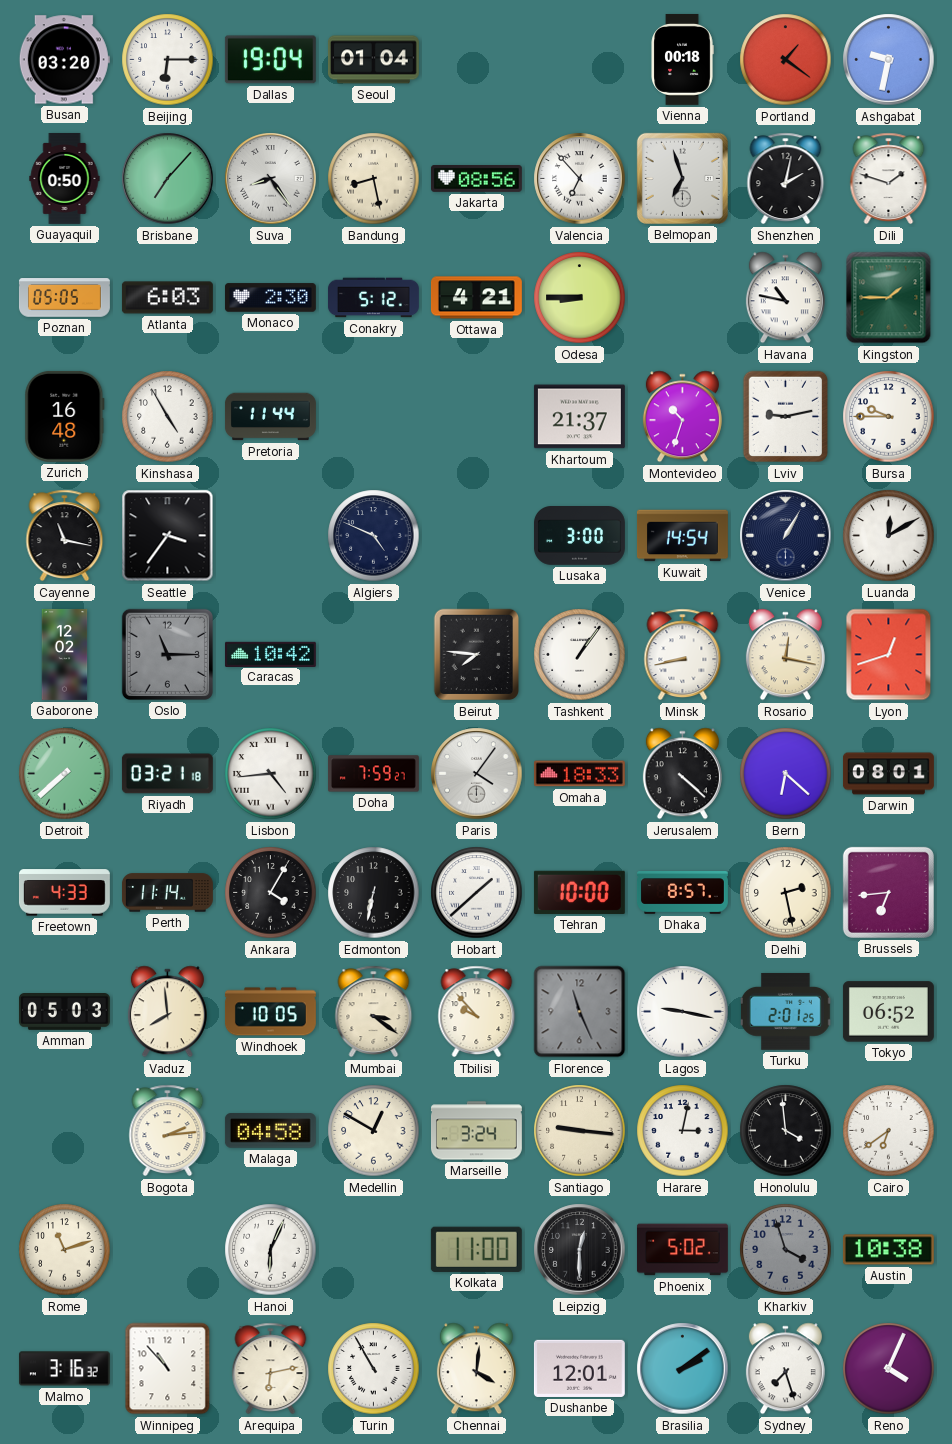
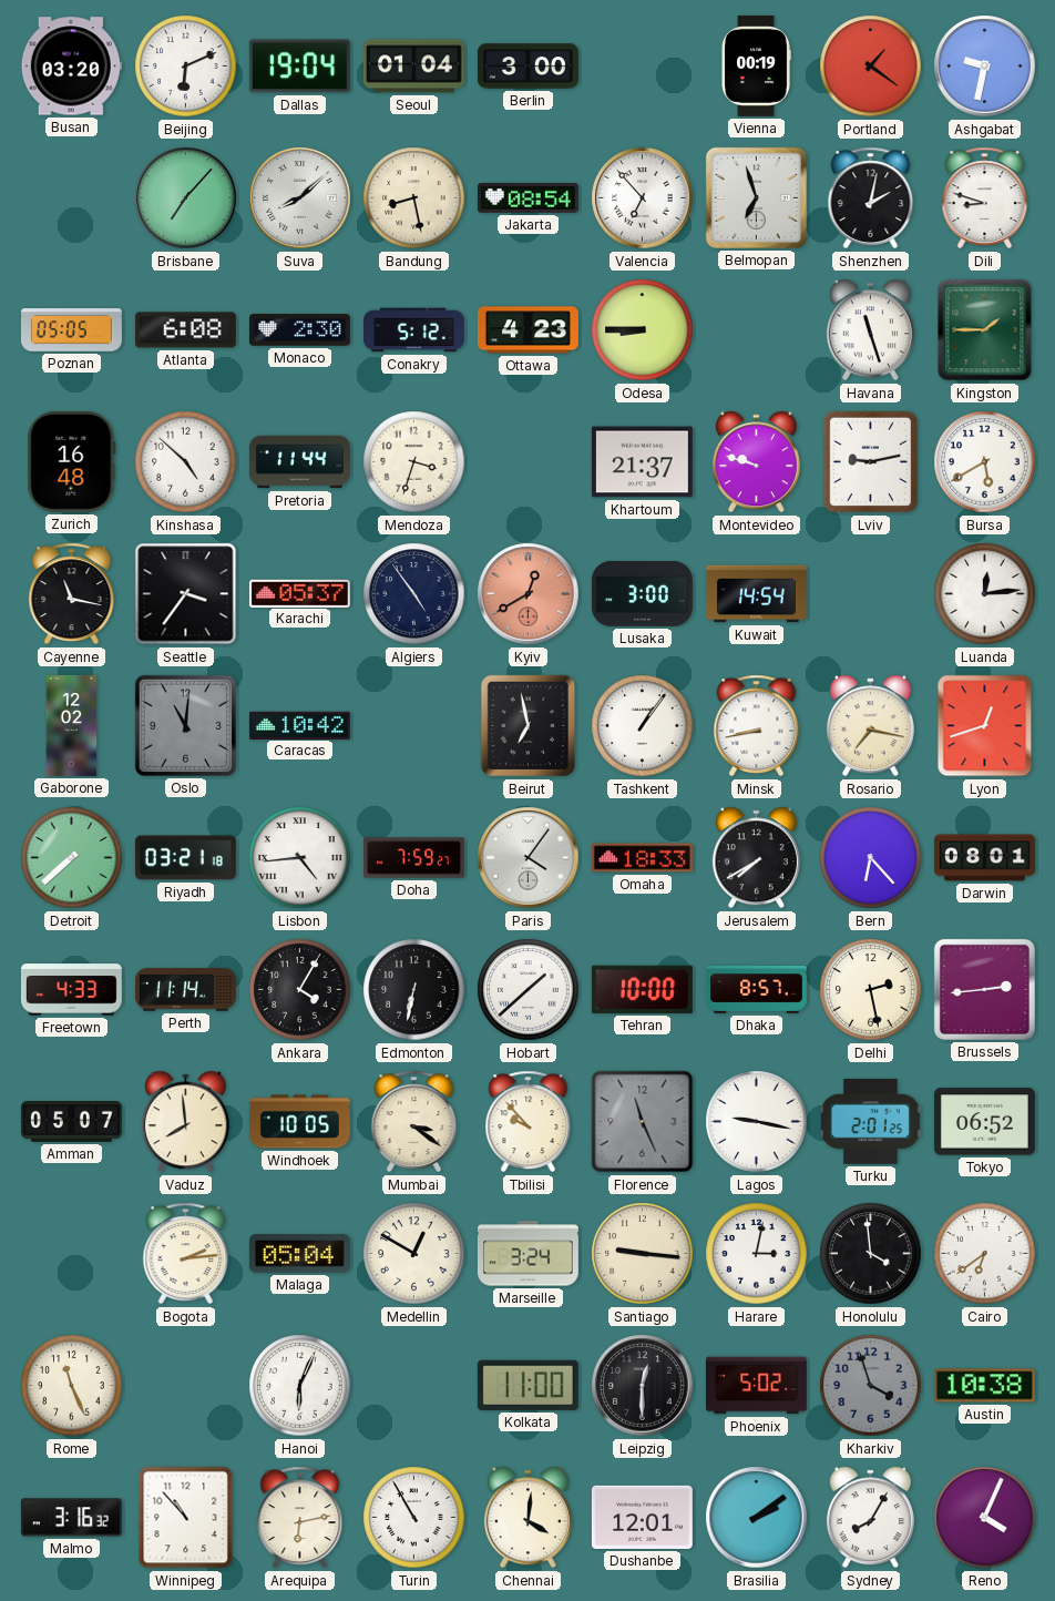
Beijing: 6:15 -> 6:11
Berlin: none -> 3:00
Vienna: 00:18 -> 00:19
Guayaquil: 0:50 -> none
Suva: 8:24 -> 8:08
Jakarta: 08:56 -> 08:54
Dili: 1:48 -> 8:48
Atlanta: 6:03 -> 6:08
Ottawa: 4:21 -> 4:23
Havana: 10:47 -> 11:27
Kinshasa: 4:55 -> 4:52
Mendoza: none -> 3:33
Montevideo: 10:33 -> 9:48
Bursa: 9:45 -> 5:40
Karachi: none -> 05:37
Algiers: 4:49 -> 4:54
Kyiv: none -> 12:40
Venice: 1:05 -> none
Luanda: 12:10 -> 12:14
Oslo: 11:15 -> 11:01
Beirut: 7:46 -> 6:58
Rosario: 12:17 -> 7:17
Jerusalem: 4:22 -> 7:40
Bern: 6:22 -> 6:23
Brussels: 6:44 -> 2:44
Amman: 05:03 -> 05:07
Malaga: 04:58 -> 05:04
Rome: 11:12 -> 11:26
Sydney: 7:27 -> 8:05
